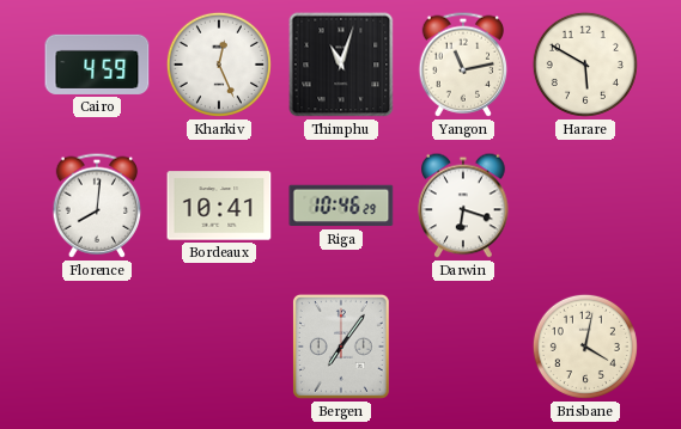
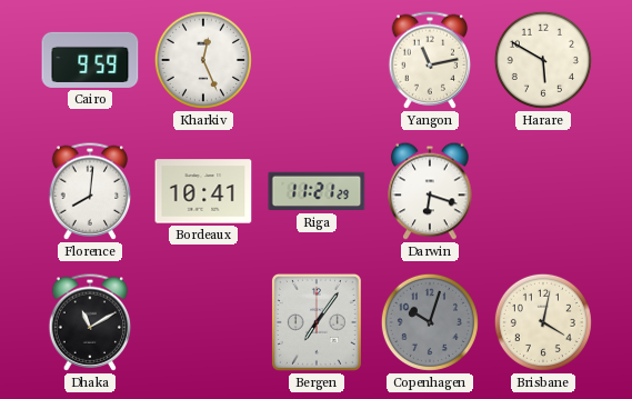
Cairo: 4:59 -> 9:59
Thimphu: 11:03 -> none
Riga: 10:46 -> 11:21
Dhaka: none -> 11:10
Copenhagen: none -> 10:03
